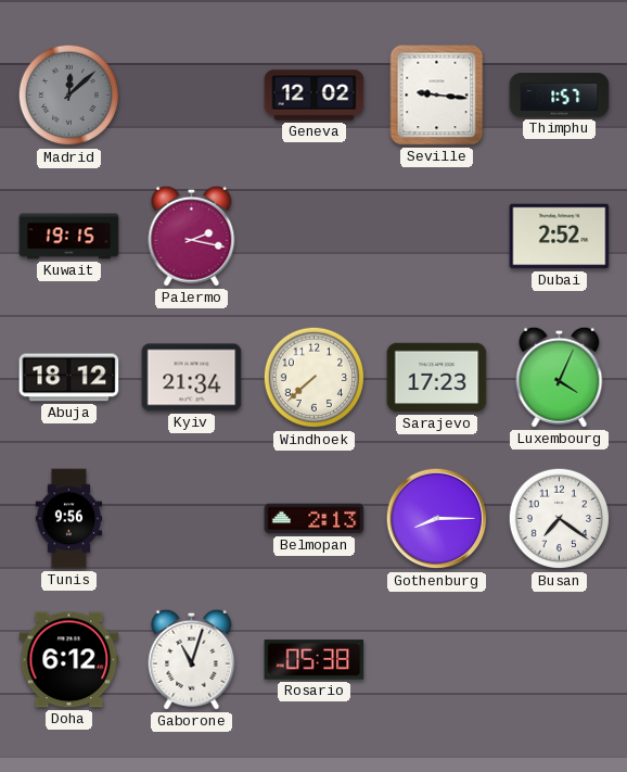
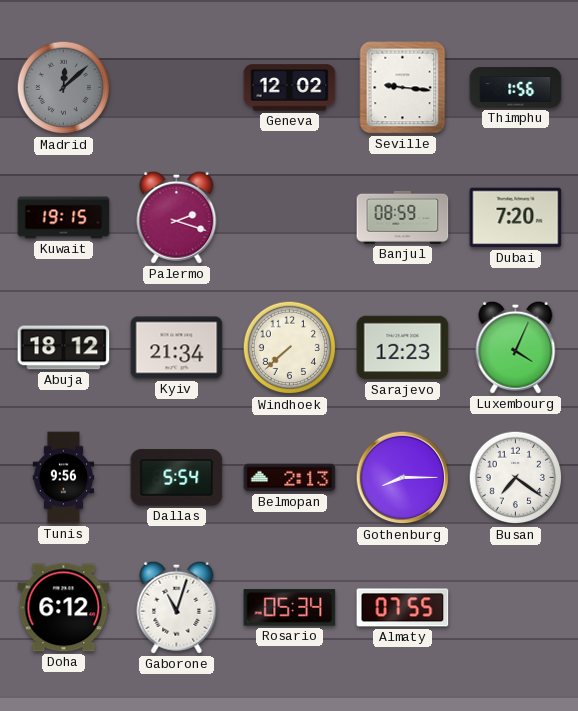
Thimphu: 1:57 -> 1:56
Palermo: 2:17 -> 2:18
Banjul: none -> 08:59
Dubai: 2:52 -> 7:20
Sarajevo: 17:23 -> 12:23
Dallas: none -> 5:54
Rosario: 05:38 -> 05:34
Almaty: none -> 07:55
